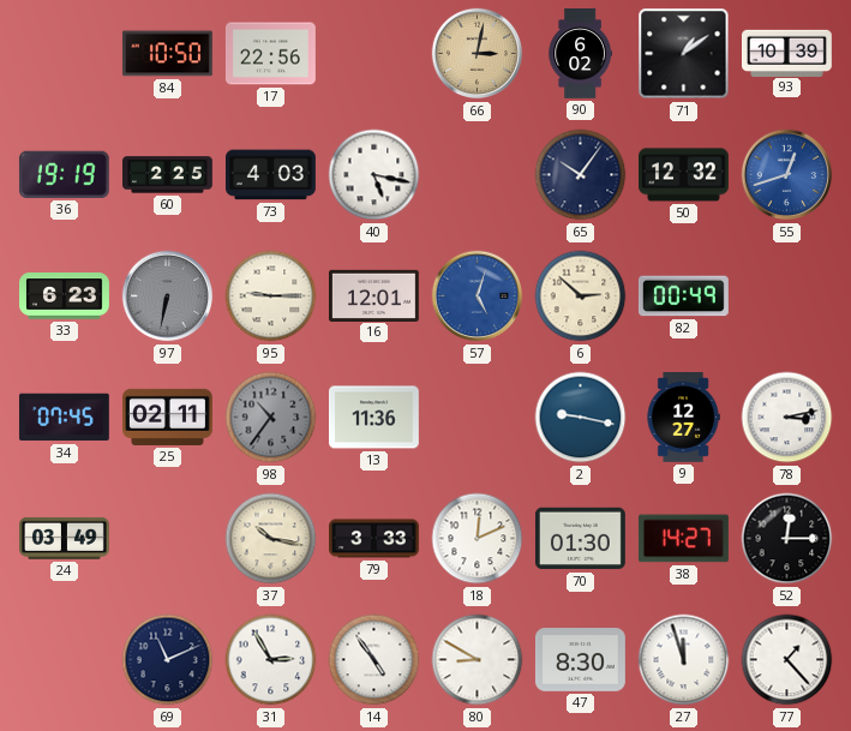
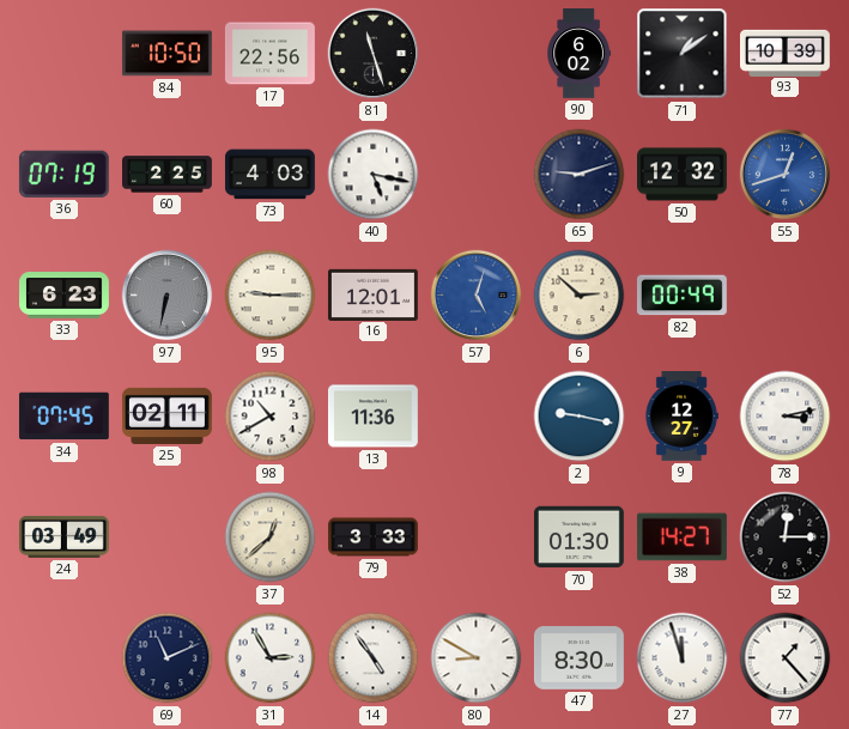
81: none -> 11:27
66: 3:02 -> none
36: 19:19 -> 07:19
65: 10:06 -> 9:12
98: 10:36 -> 10:40
98 dial: grey -> white
37: 10:17 -> 12:38
18: 12:11 -> none
